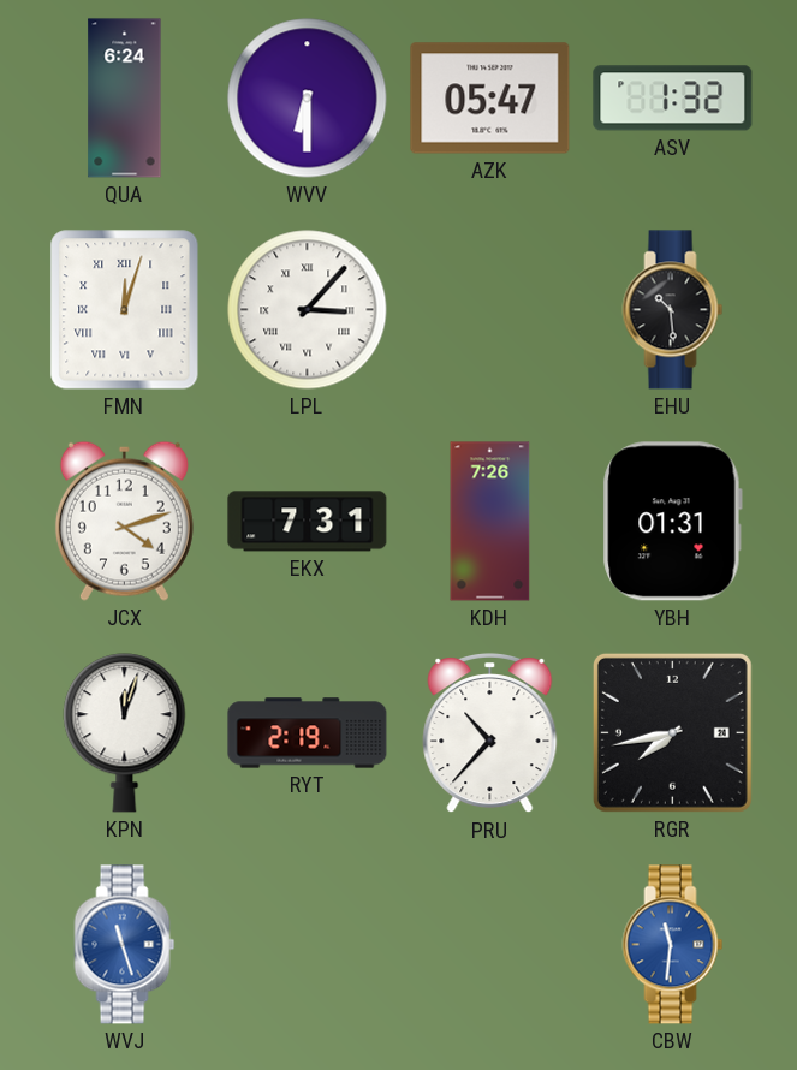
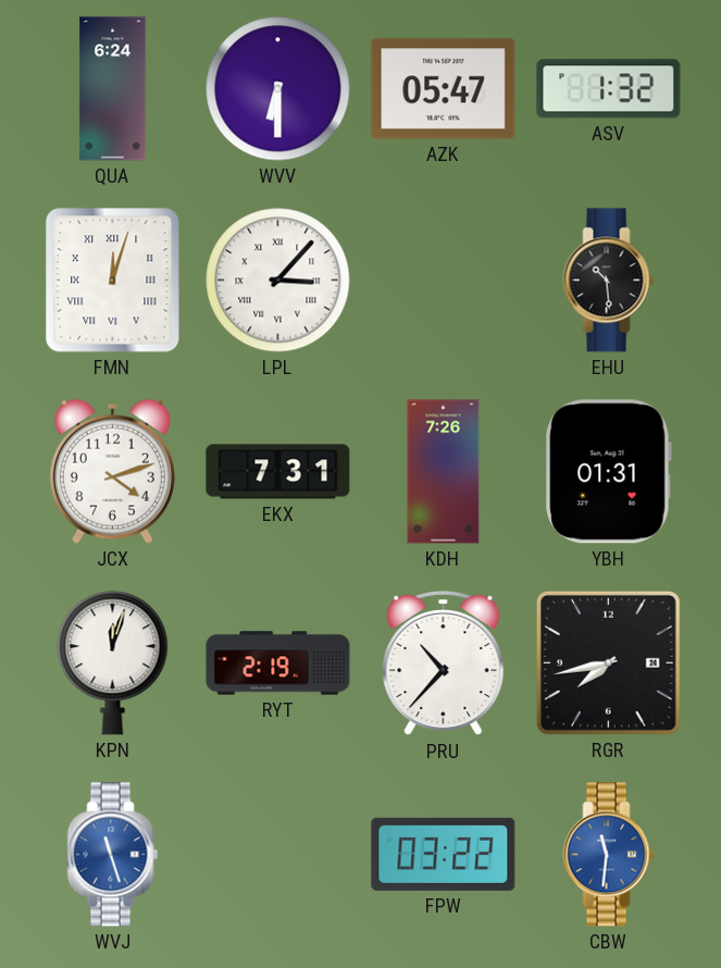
FPW: none -> 03:22
